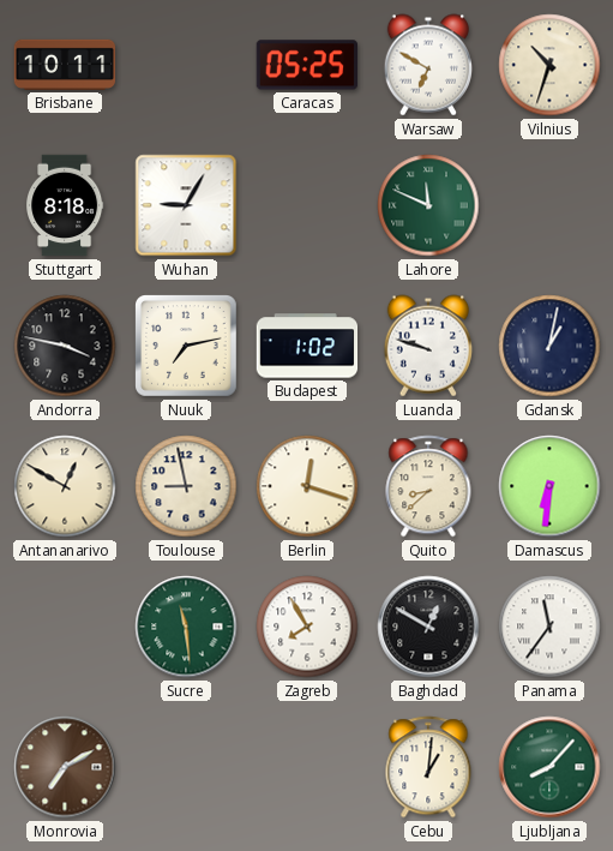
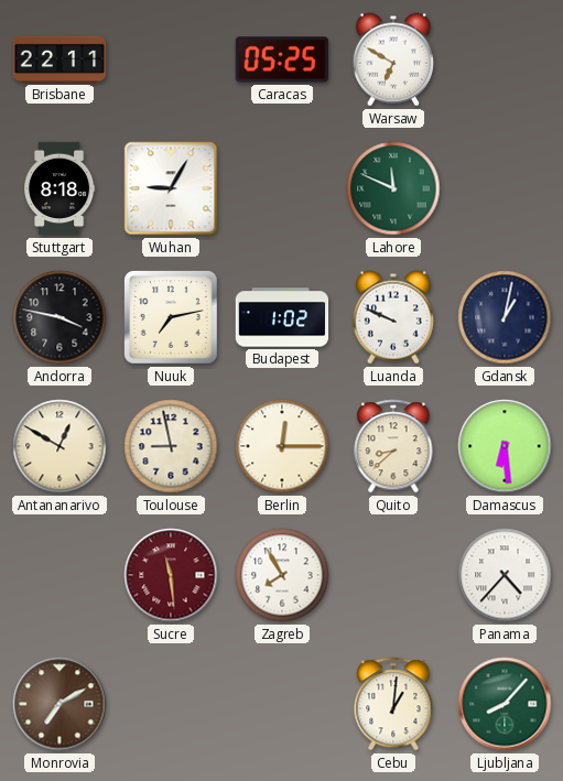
Brisbane: 10:11 -> 22:11
Vilnius: 10:33 -> none
Luanda: 9:48 -> 9:49
Berlin: 12:18 -> 12:15
Damascus: 6:31 -> 6:29
Sucre dial: green -> burgundy
Baghdad: 12:50 -> none
Panama: 11:36 -> 4:37
